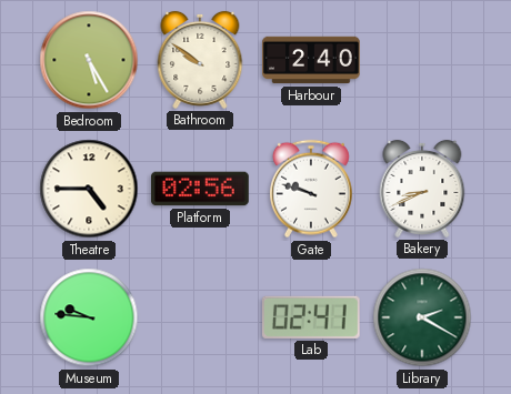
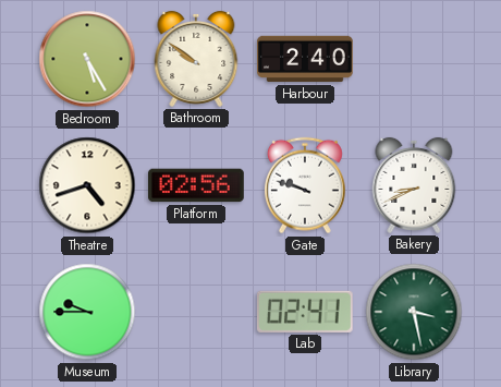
Theatre: 4:45 -> 4:42
Museum: 9:46 -> 9:45
Library: 2:20 -> 3:28
